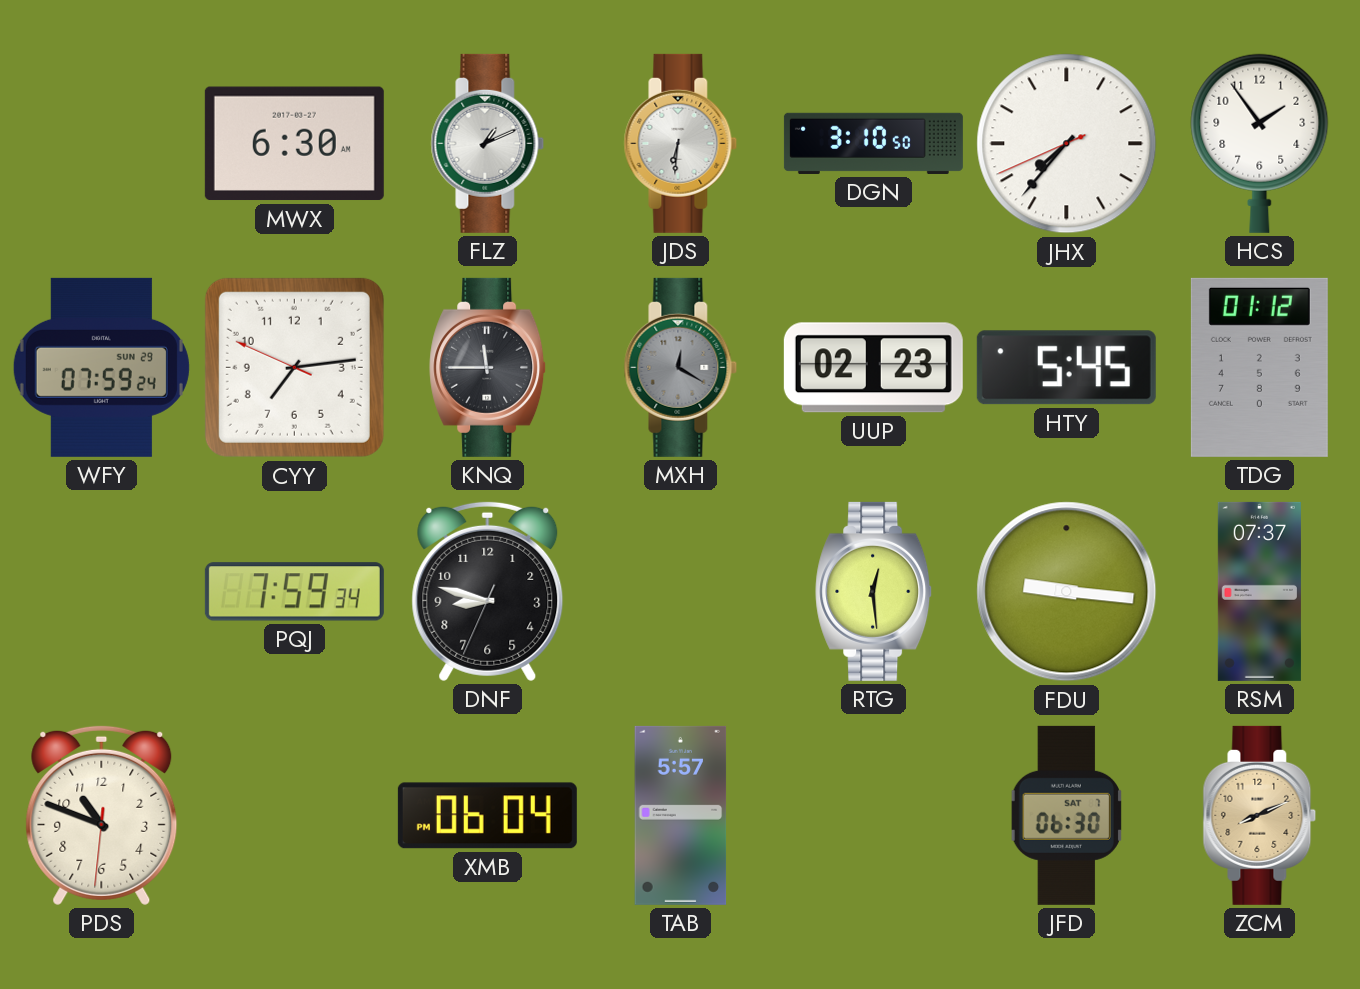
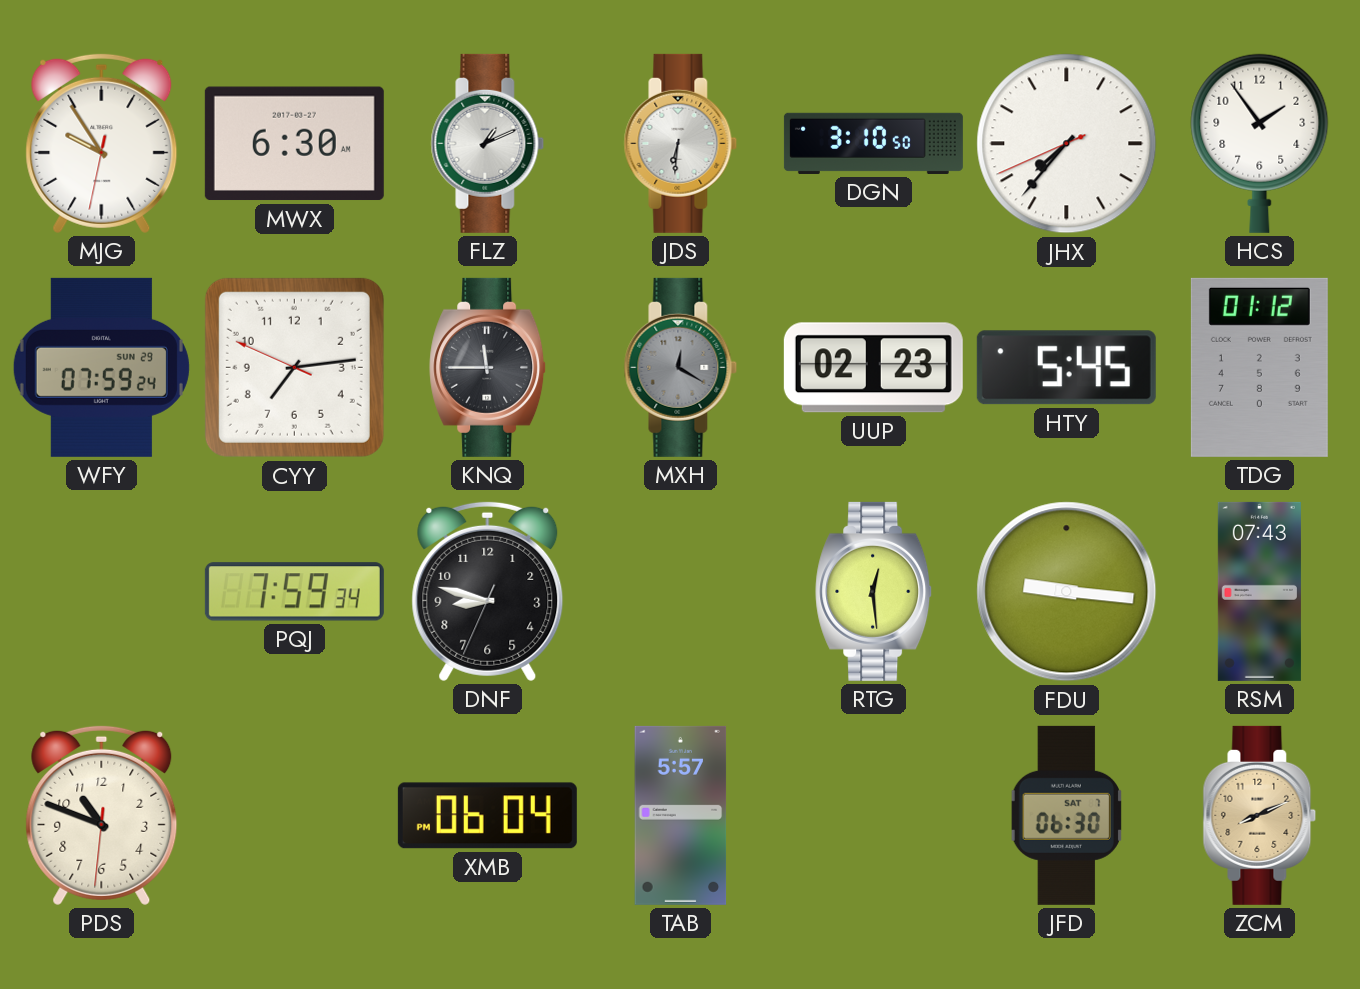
MJG: none -> 9:54
RSM: 07:37 -> 07:43
